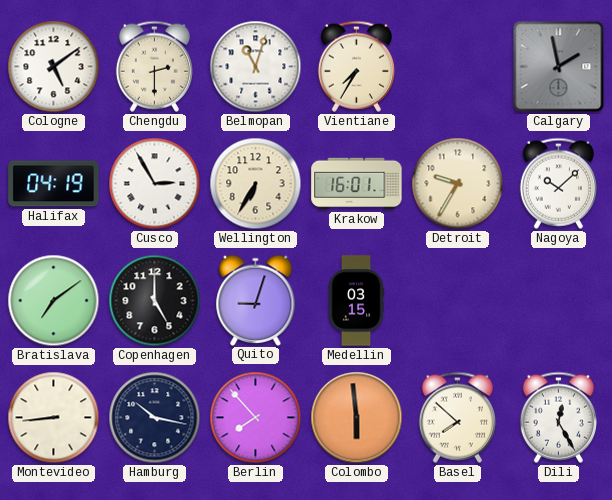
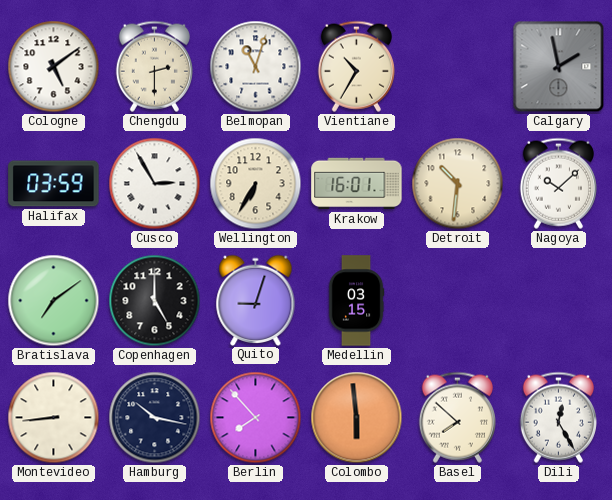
Vientiane: 7:35 -> 10:35
Halifax: 04:19 -> 03:59
Detroit: 9:35 -> 10:31
